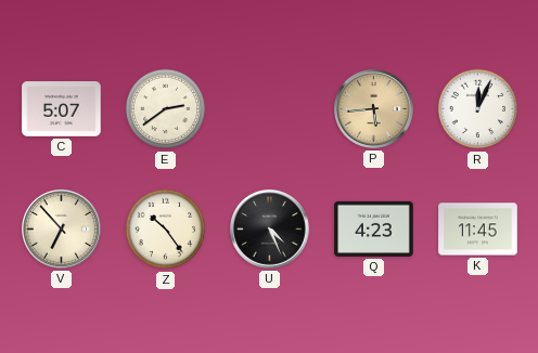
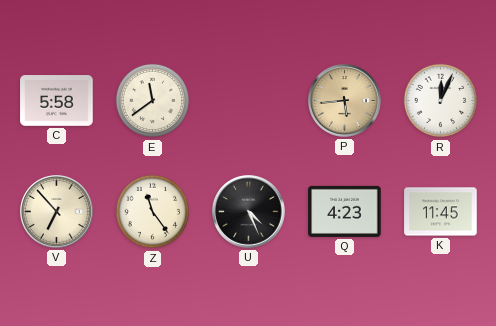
C: 5:07 -> 5:58
E: 2:39 -> 11:39
Z: 10:24 -> 11:24
